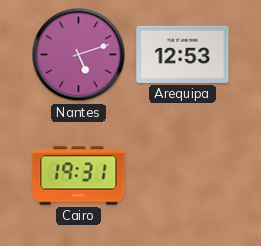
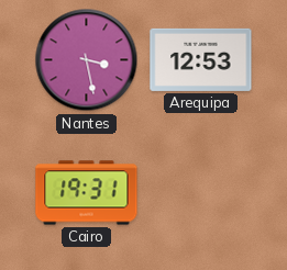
Nantes: 5:12 -> 3:28
